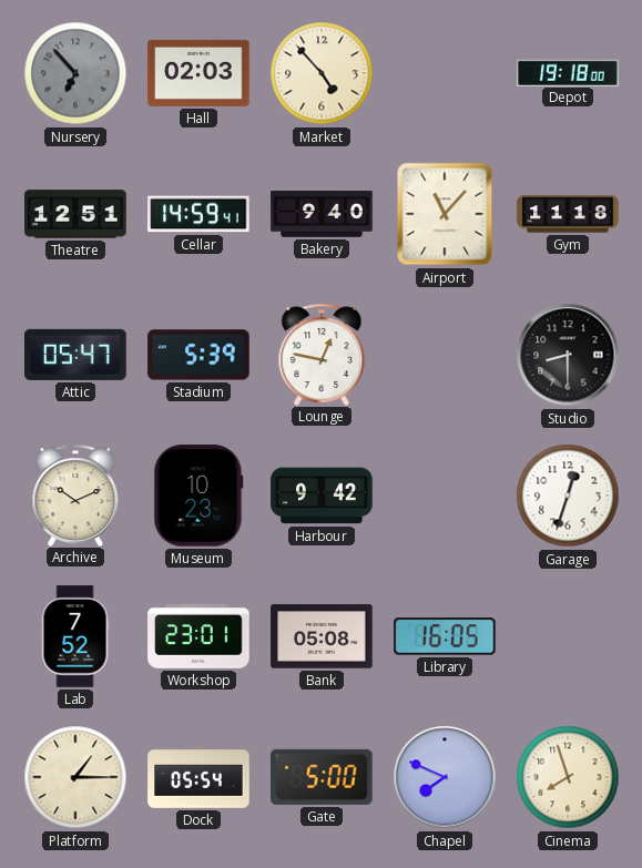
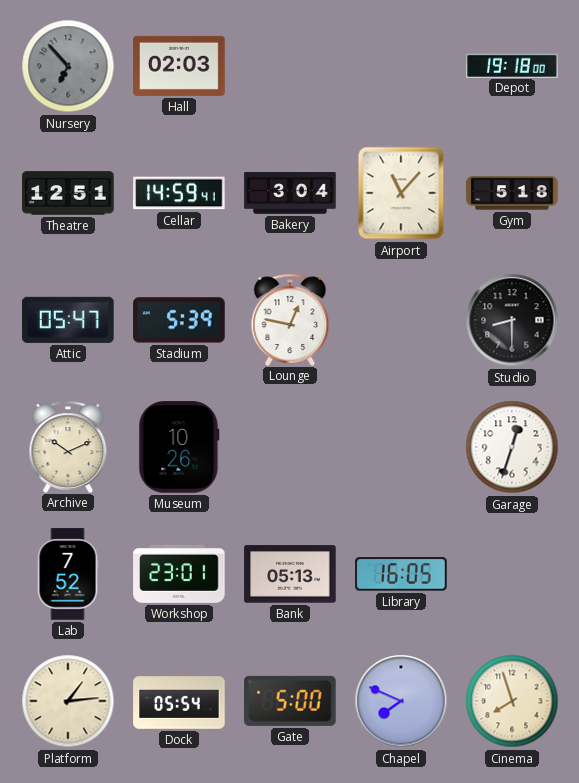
Market: 4:53 -> none
Bakery: 9:40 -> 3:04
Gym: 11:18 -> 5:18
Museum: 10:23 -> 10:26
Harbour: 9:42 -> none
Bank: 05:08 -> 05:13
Platform: 1:15 -> 1:14
